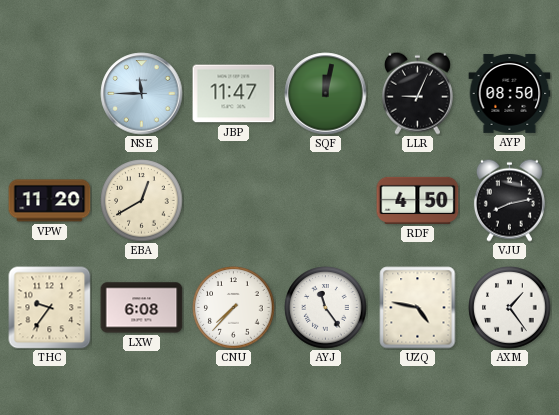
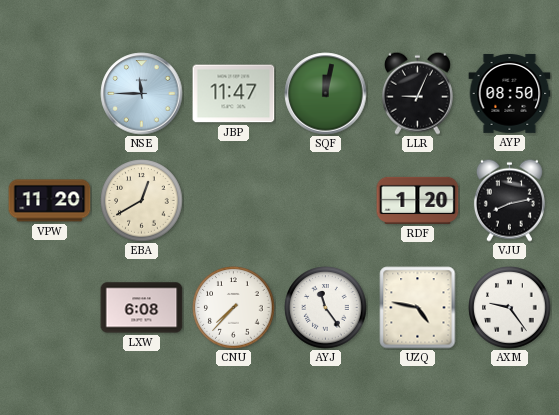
RDF: 4:50 -> 1:20
THC: 9:36 -> none
AXM: 1:24 -> 9:24
